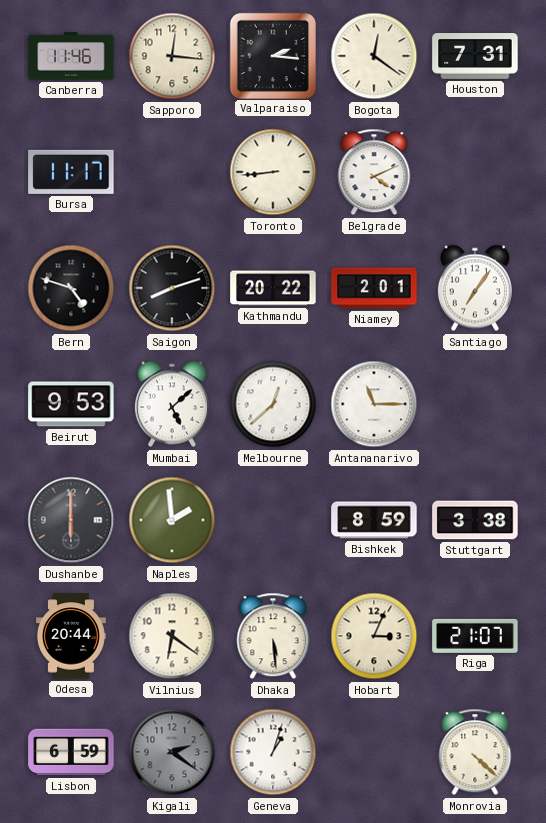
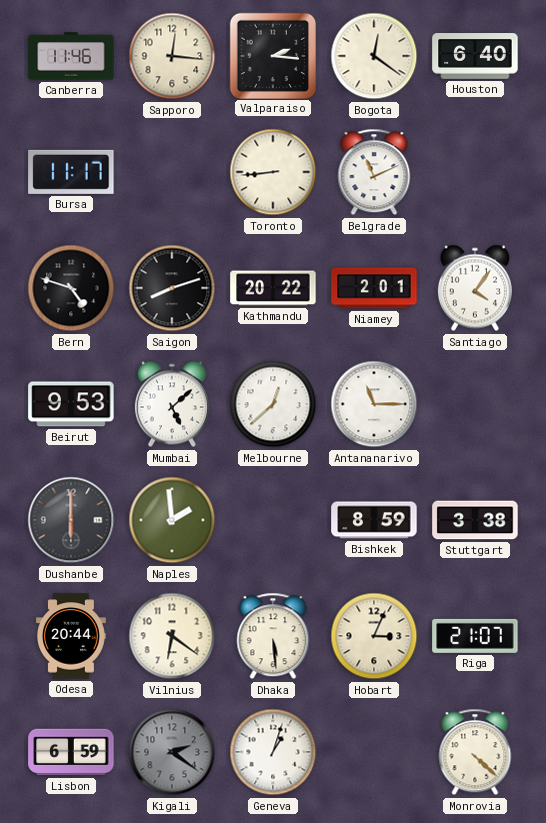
Houston: 7:31 -> 6:40
Belgrade: 4:11 -> 11:11
Santiago: 7:06 -> 4:06
